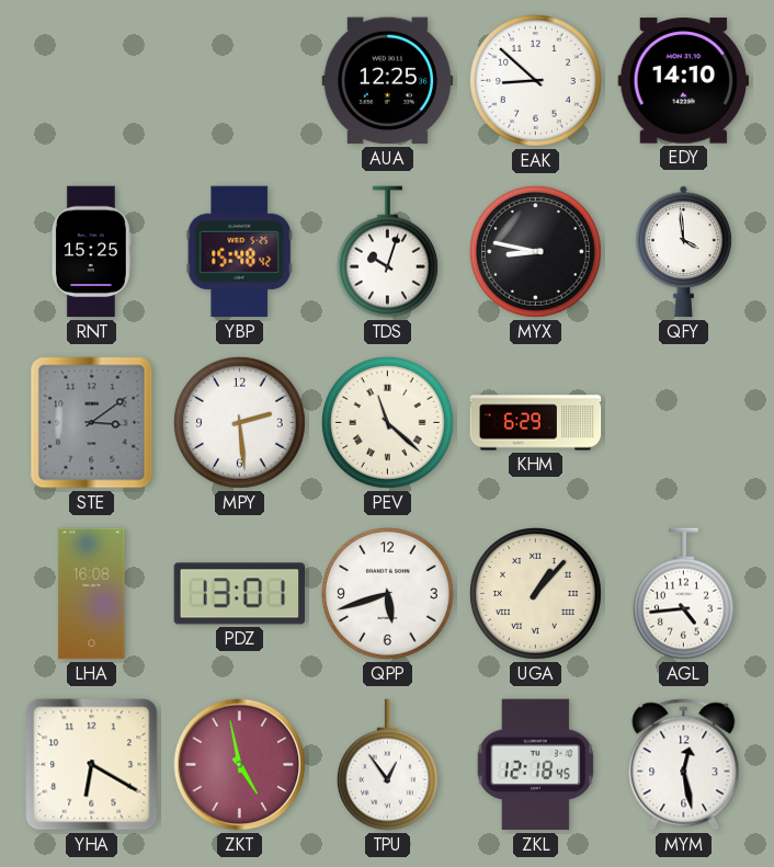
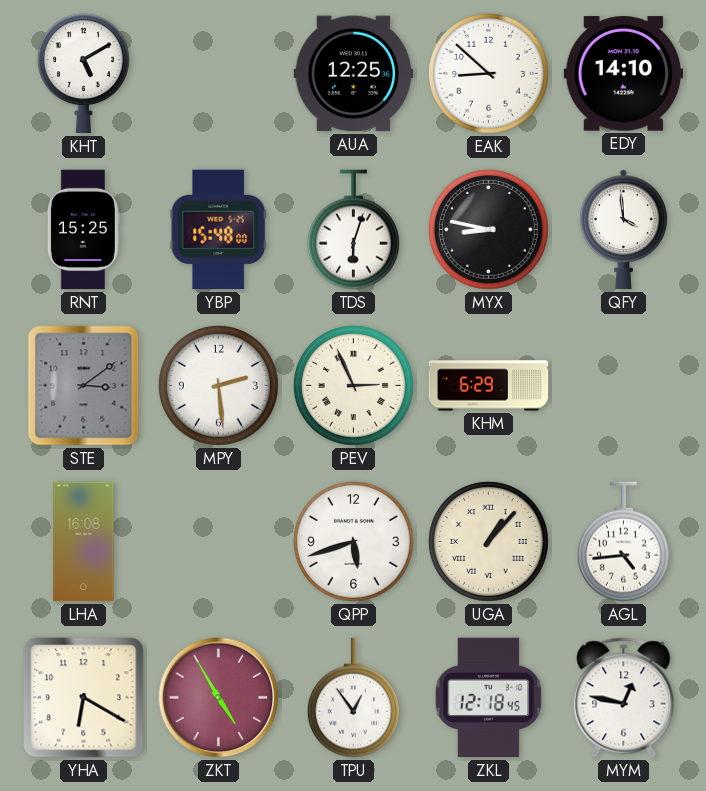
KHT: none -> 5:10
YBP: 15:48:42 -> 15:48:00
TDS: 10:03 -> 6:03
PEV: 11:22 -> 2:56
PDZ: 13:01 -> none
ZKT: 4:58 -> 4:55
MYM: 12:28 -> 12:47
